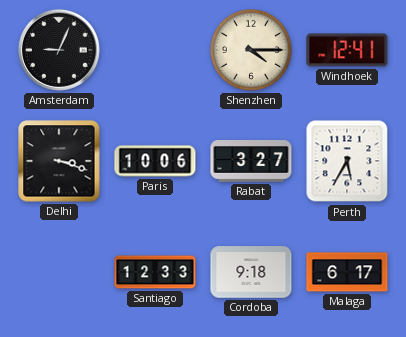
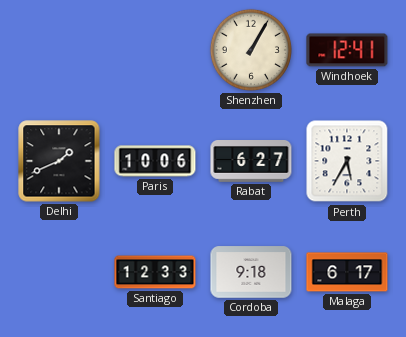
Amsterdam: 9:04 -> none
Shenzhen: 4:15 -> 1:05
Delhi: 3:18 -> 1:41
Rabat: 3:27 -> 6:27
